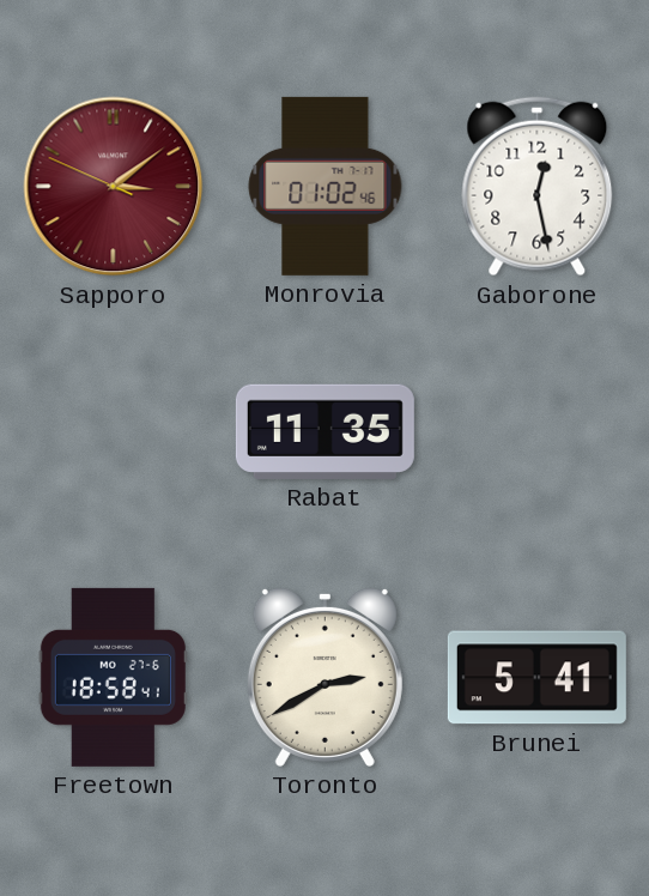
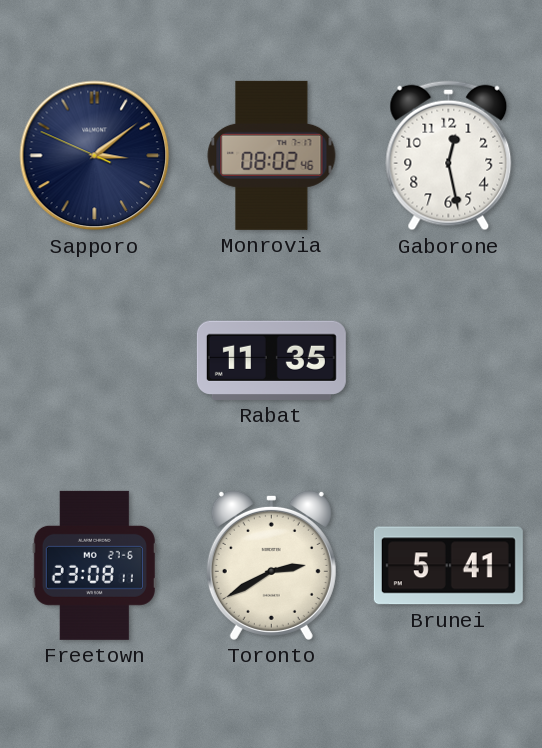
Sapporo dial: burgundy -> navy
Monrovia: 01:02 -> 08:02
Freetown: 18:58 -> 23:08
